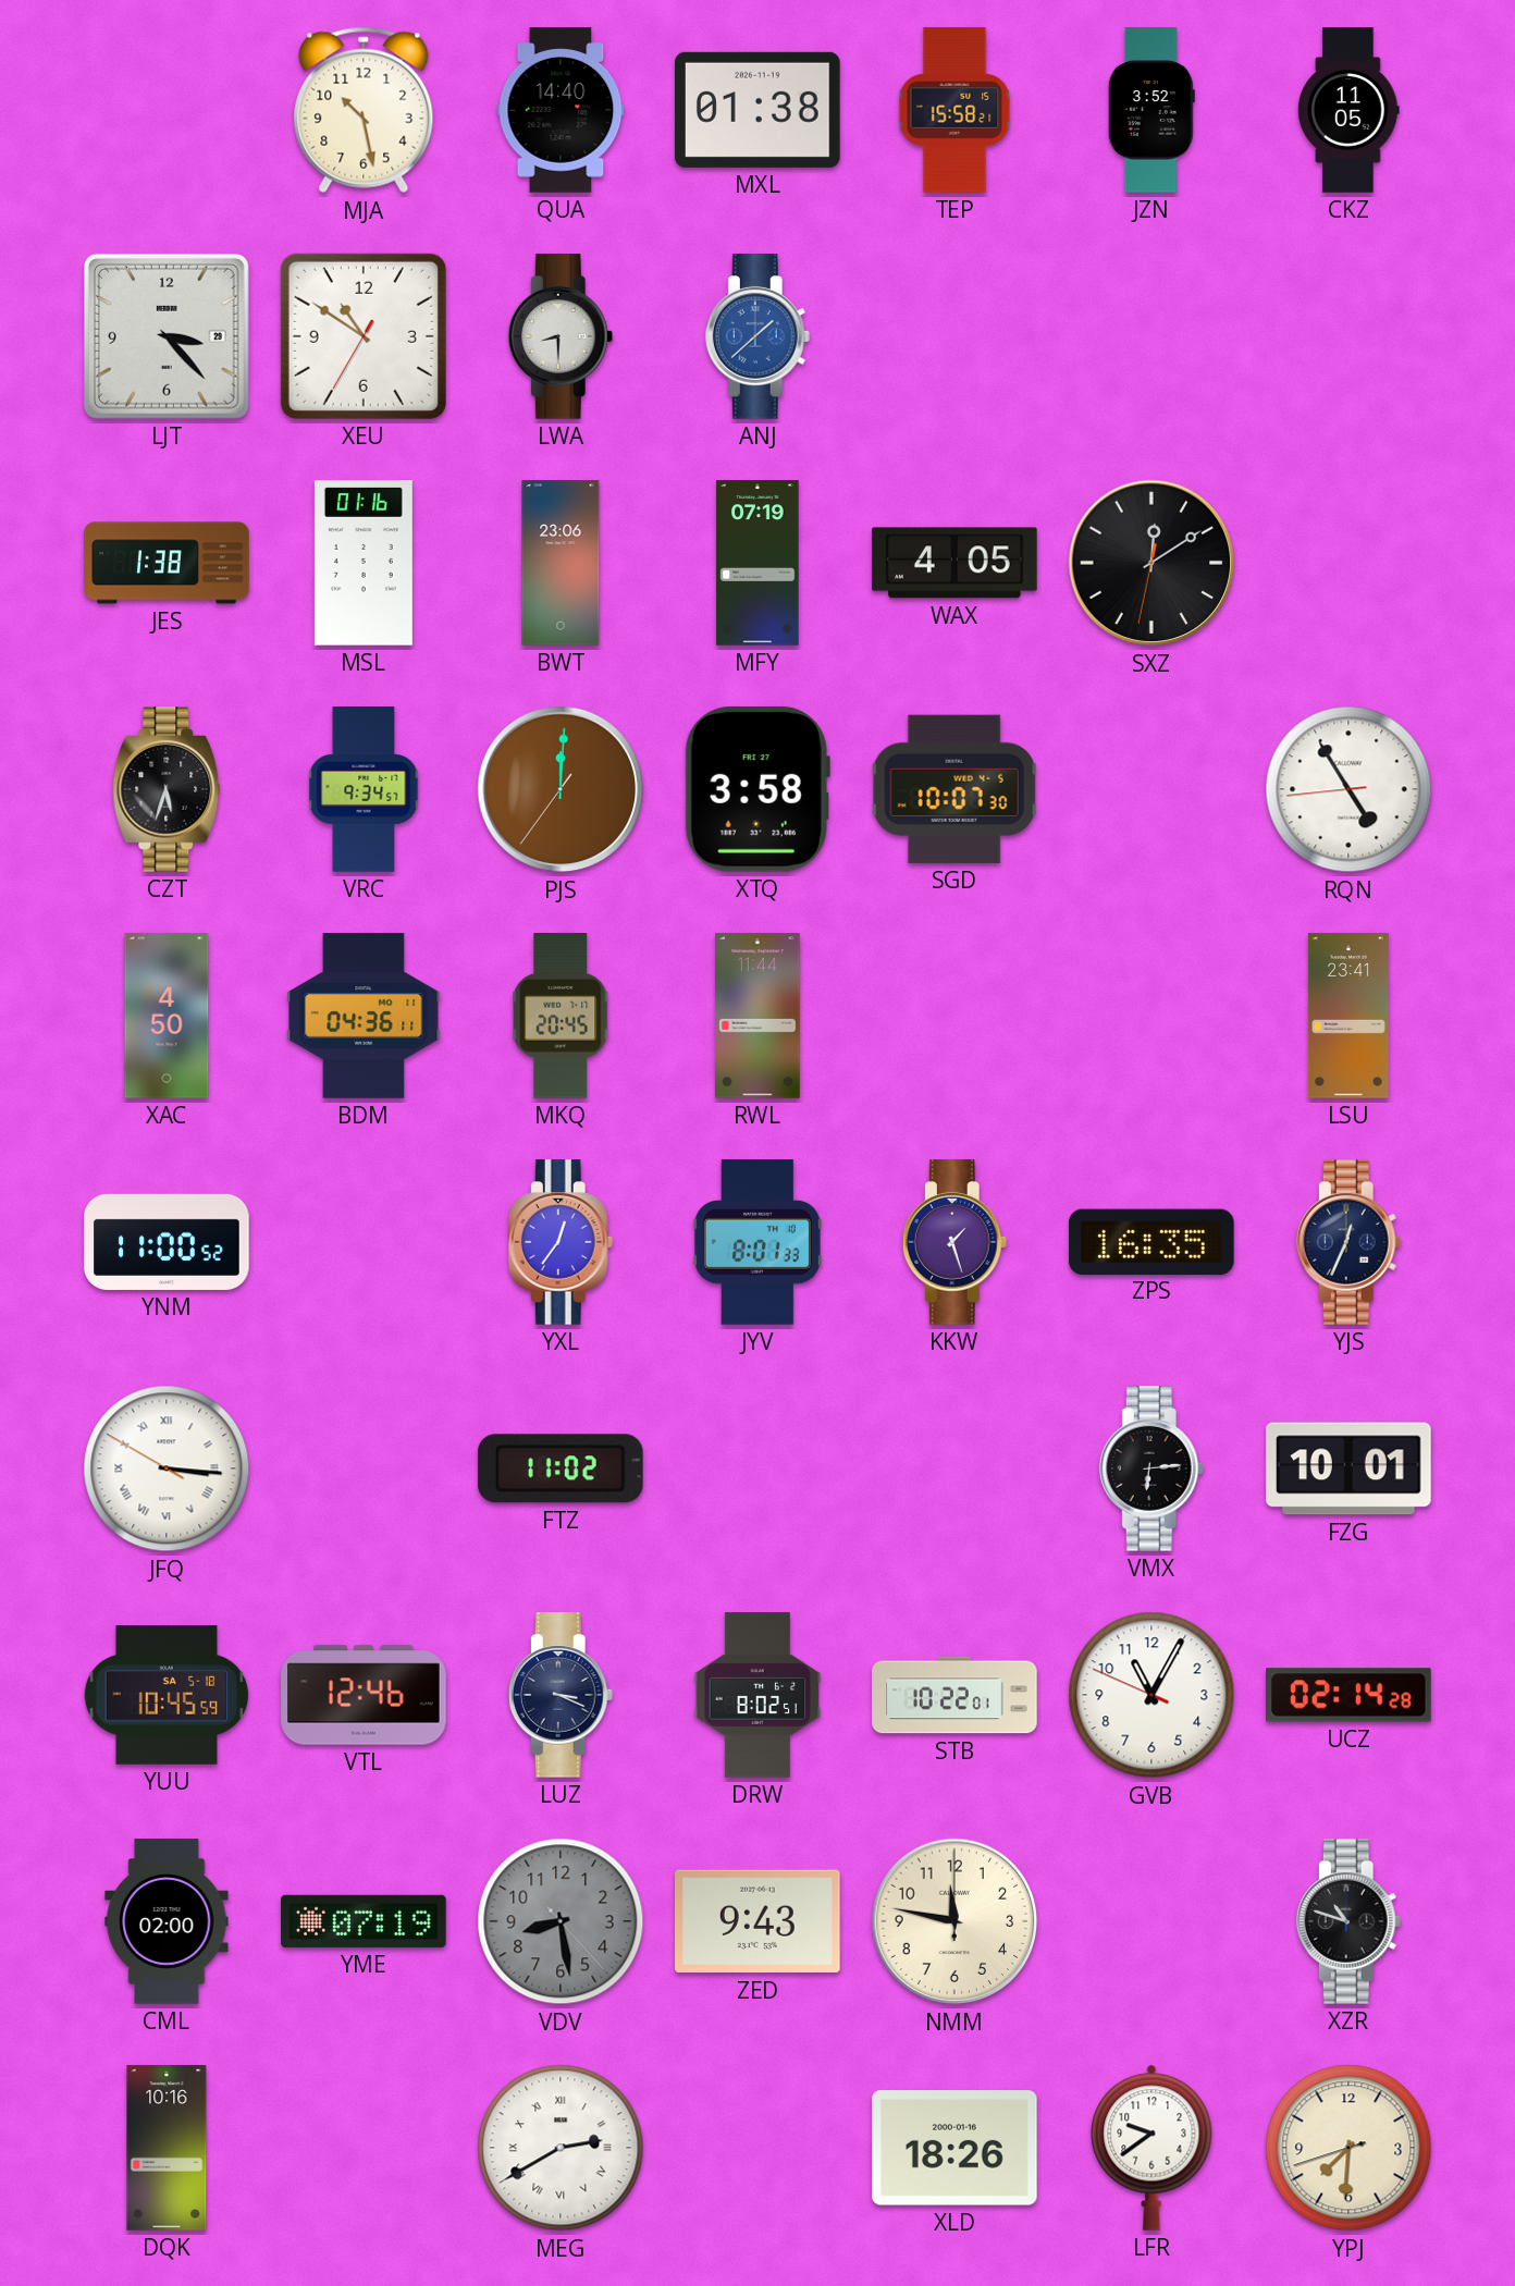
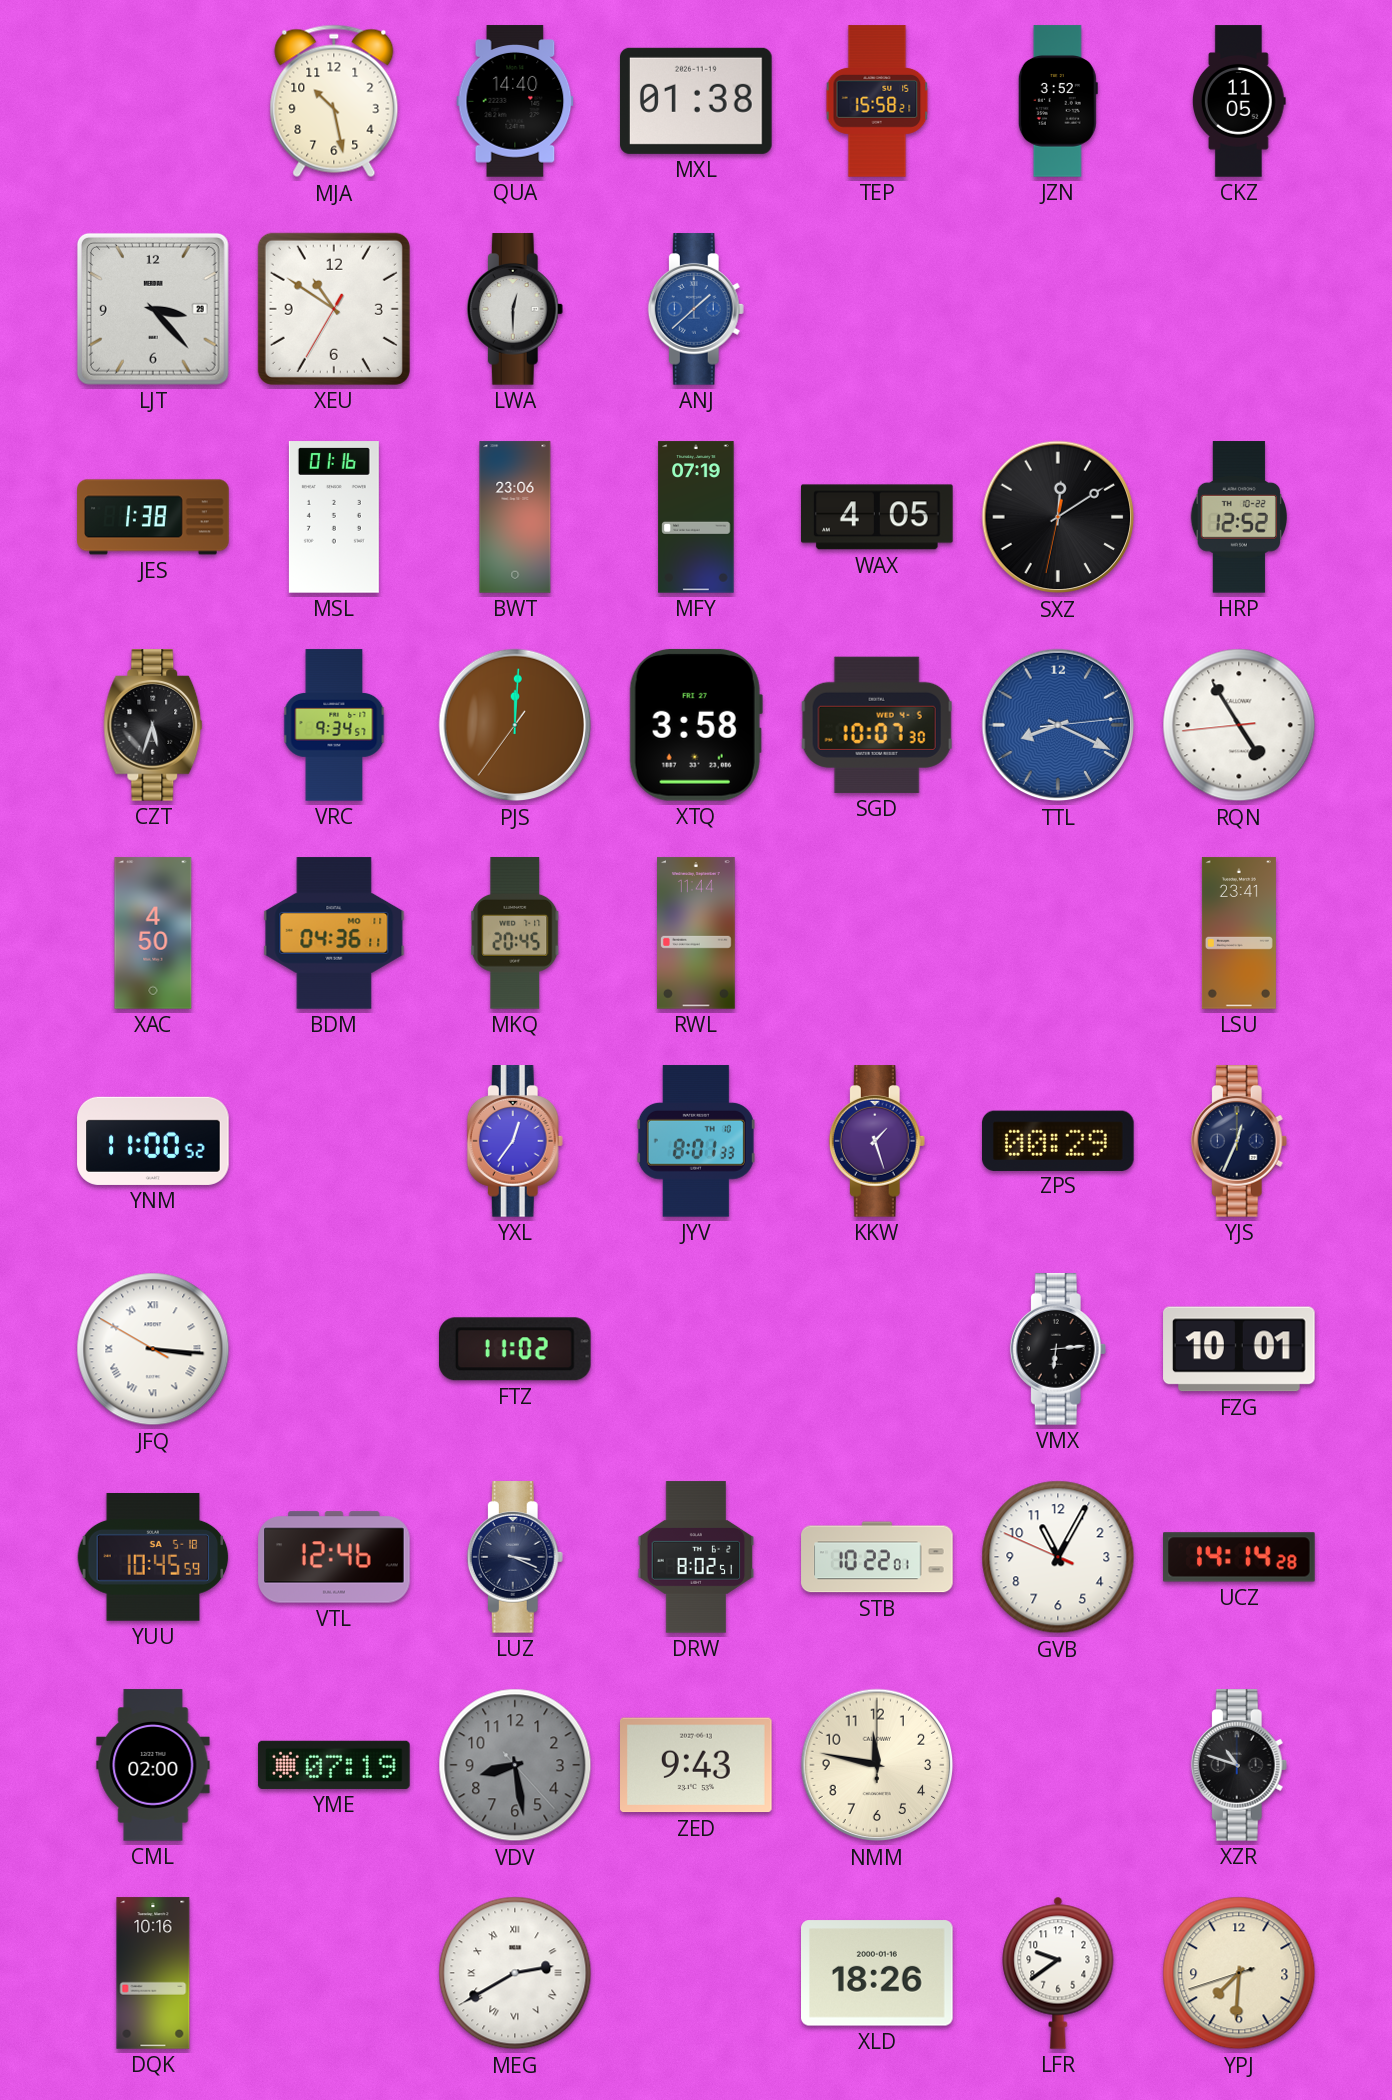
LWA: 8:30 -> 12:30
HRP: none -> 12:52
TTL: none -> 8:19
ZPS: 16:35 -> 00:29
UCZ: 02:14 -> 14:14
